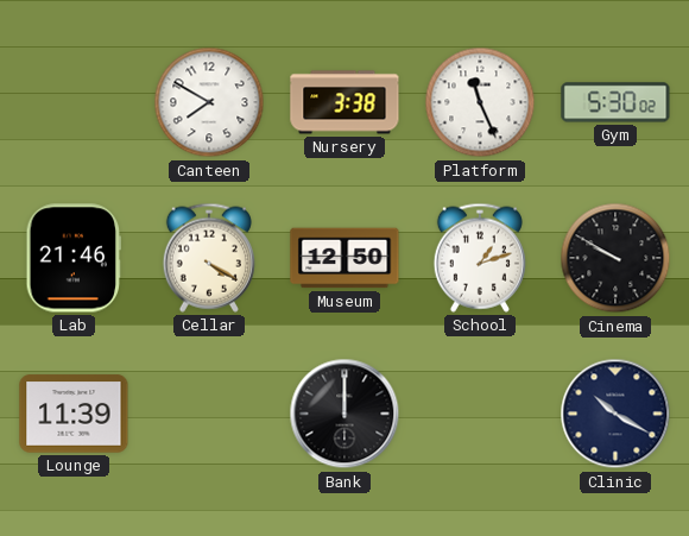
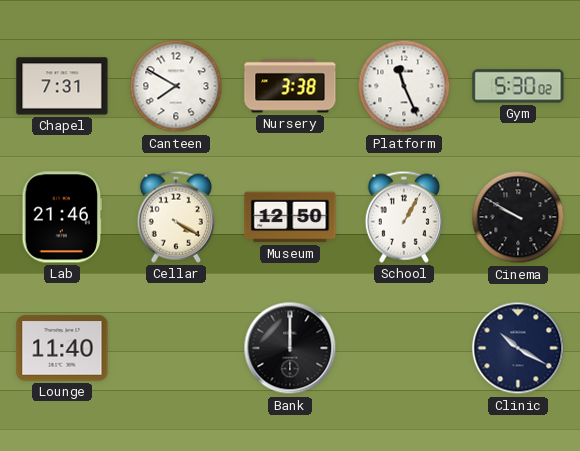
Chapel: none -> 7:31
School: 1:12 -> 1:05
Lounge: 11:39 -> 11:40
